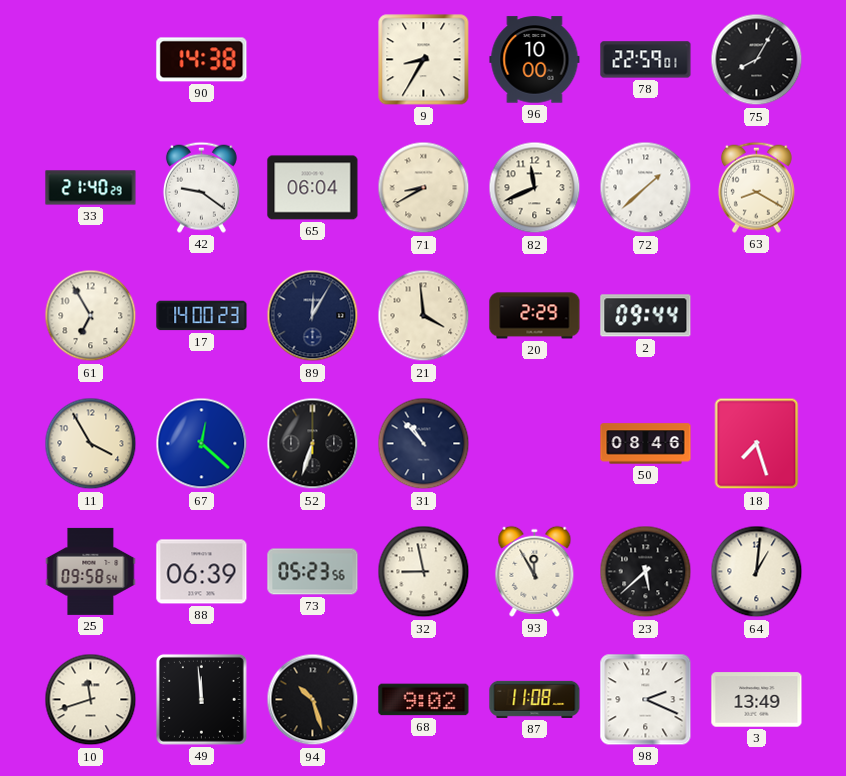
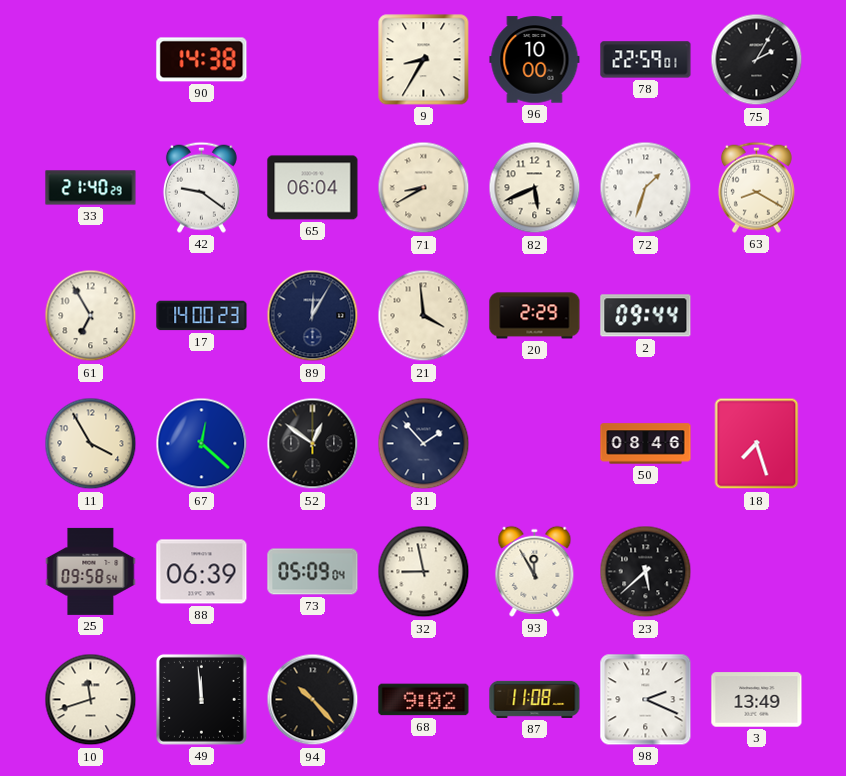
75: 8:05 -> 2:05
82: 11:41 -> 5:41
72: 1:38 -> 1:33
52: 6:33 -> 12:51
31: 10:53 -> 1:53
73: 05:23 -> 05:09
64: 1:01 -> none
94: 10:27 -> 10:23
